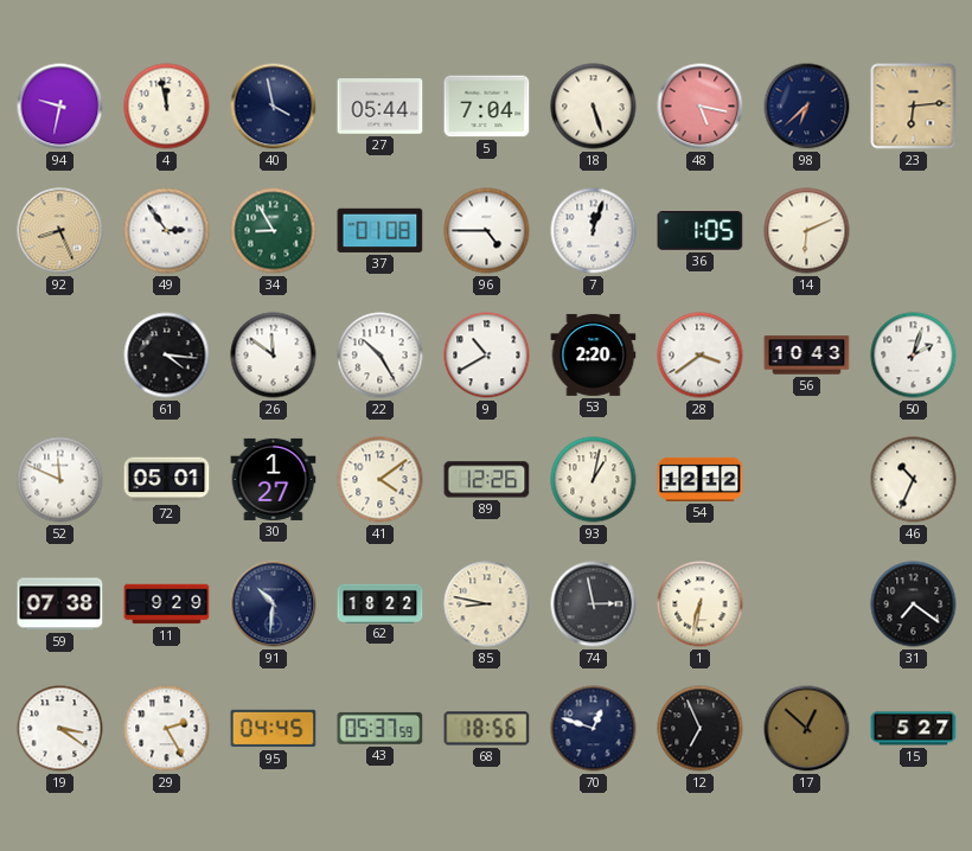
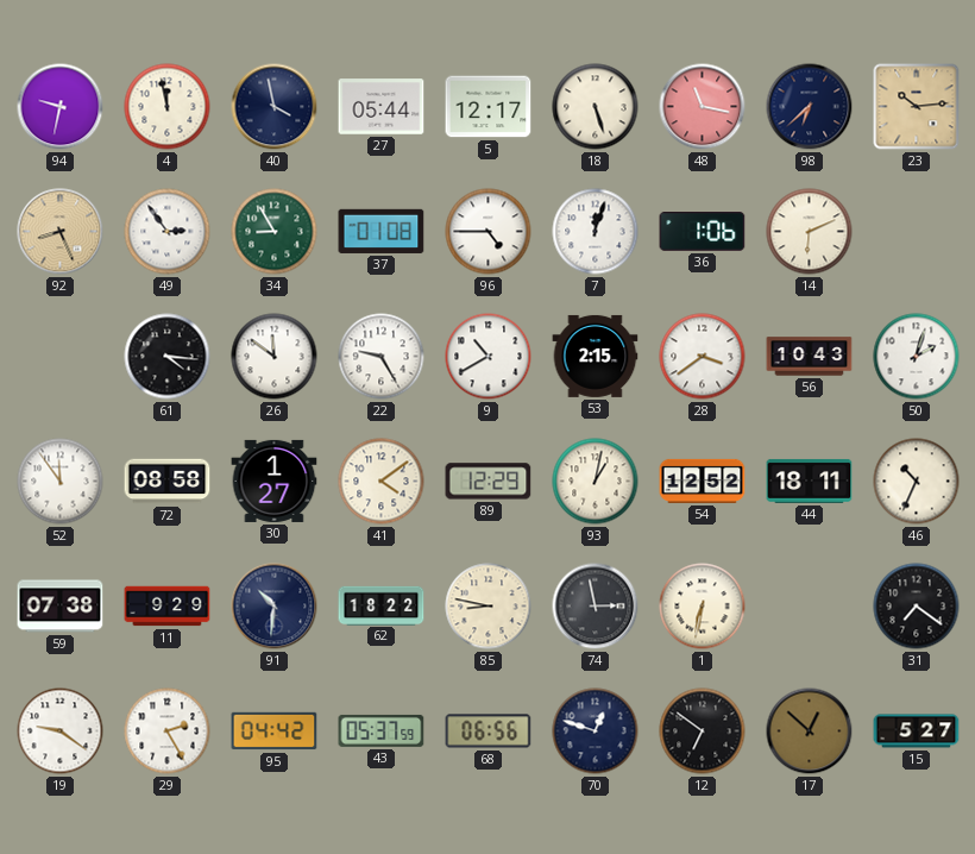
5: 7:04 -> 12:17
48: 5:17 -> 11:17
23: 6:14 -> 10:14
36: 1:05 -> 1:06
22: 10:25 -> 9:25
53: 2:20 -> 2:15
52: 11:49 -> 11:54
72: 05:01 -> 08:58
89: 12:26 -> 12:29
54: 12:12 -> 12:52
44: none -> 18:11
19: 3:21 -> 9:21
95: 04:45 -> 04:42
68: 18:56 -> 06:56
12: 6:56 -> 6:51
